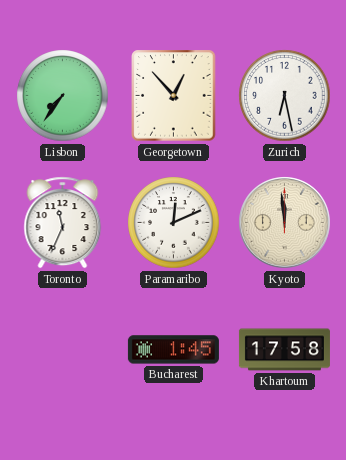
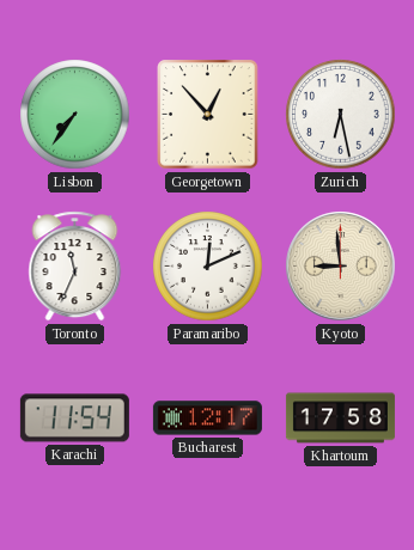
Kyoto: 11:59 -> 8:59
Karachi: none -> 11:54
Bucharest: 1:45 -> 12:17
